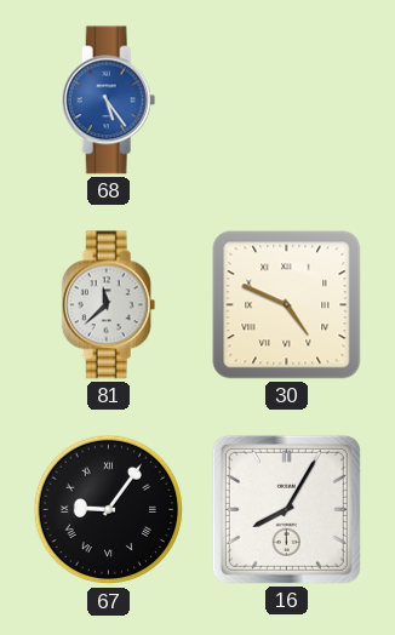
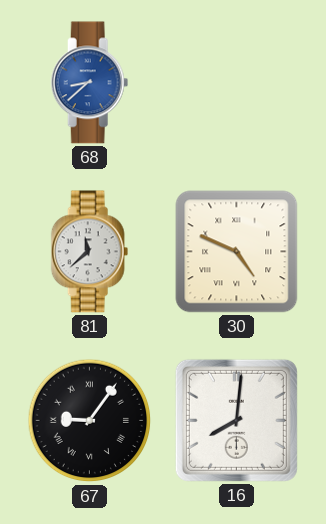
68: 5:24 -> 8:38
16: 8:05 -> 8:01
